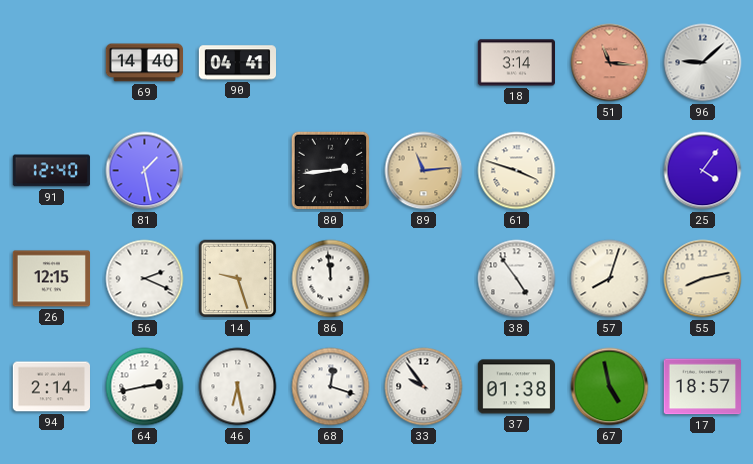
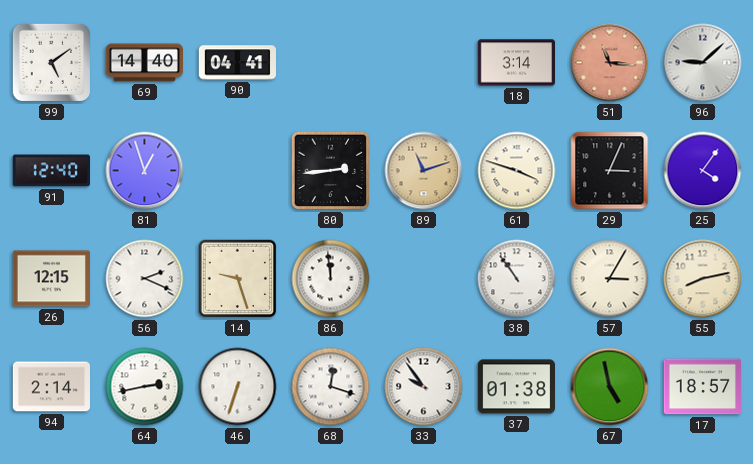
99: none -> 5:09
81: 1:28 -> 12:57
89: 11:14 -> 11:12
29: none -> 3:04
38: 4:54 -> 10:54
57: 8:03 -> 3:05
46: 6:28 -> 6:33
